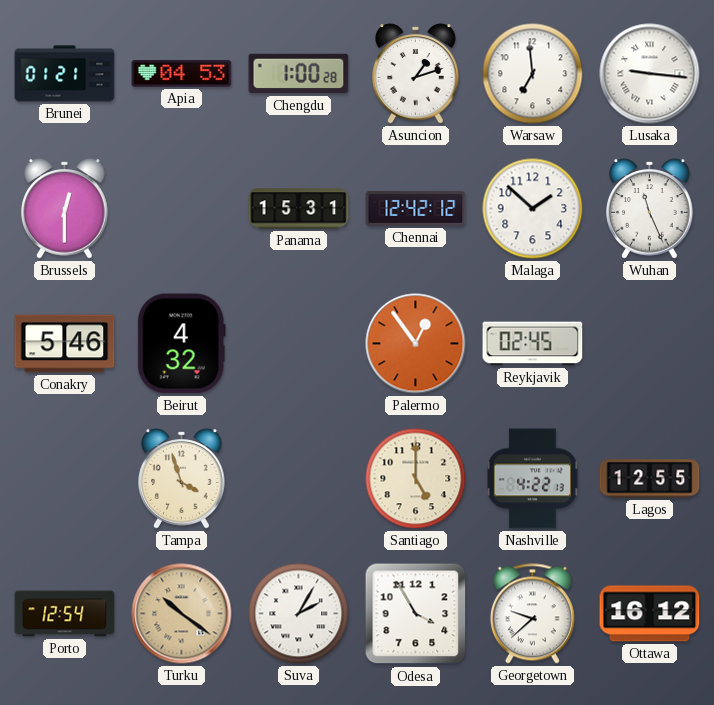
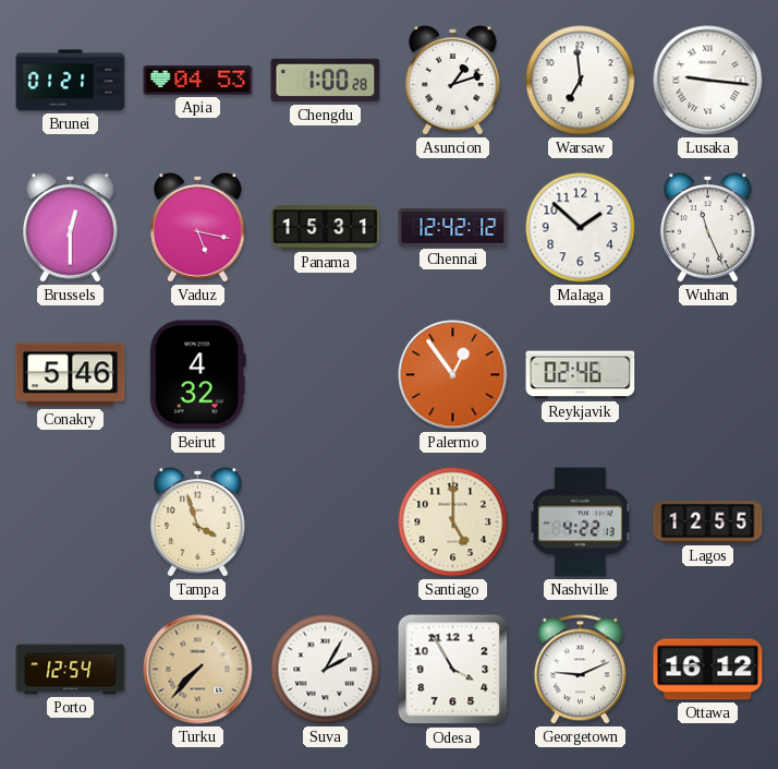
Vaduz: none -> 5:17
Reykjavik: 02:45 -> 02:46
Turku: 10:21 -> 7:37
Georgetown: 9:38 -> 9:11
